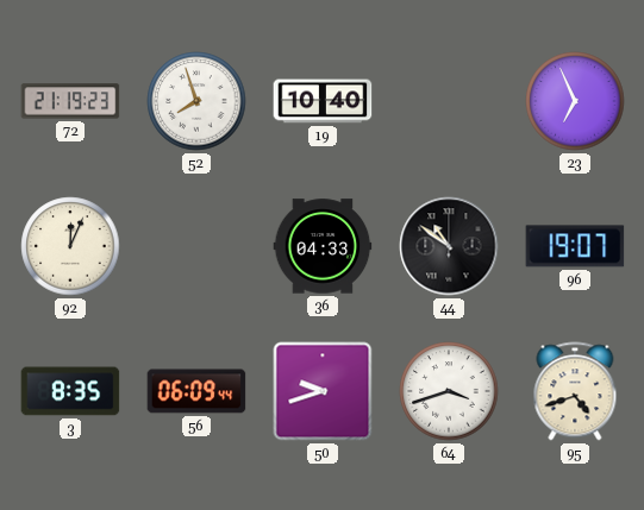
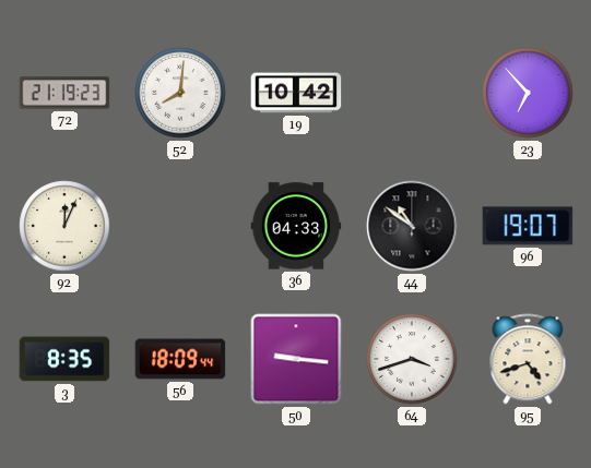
52: 7:57 -> 8:01
19: 10:40 -> 10:42
23: 6:56 -> 6:53
56: 06:09 -> 18:09
50: 9:42 -> 9:16
